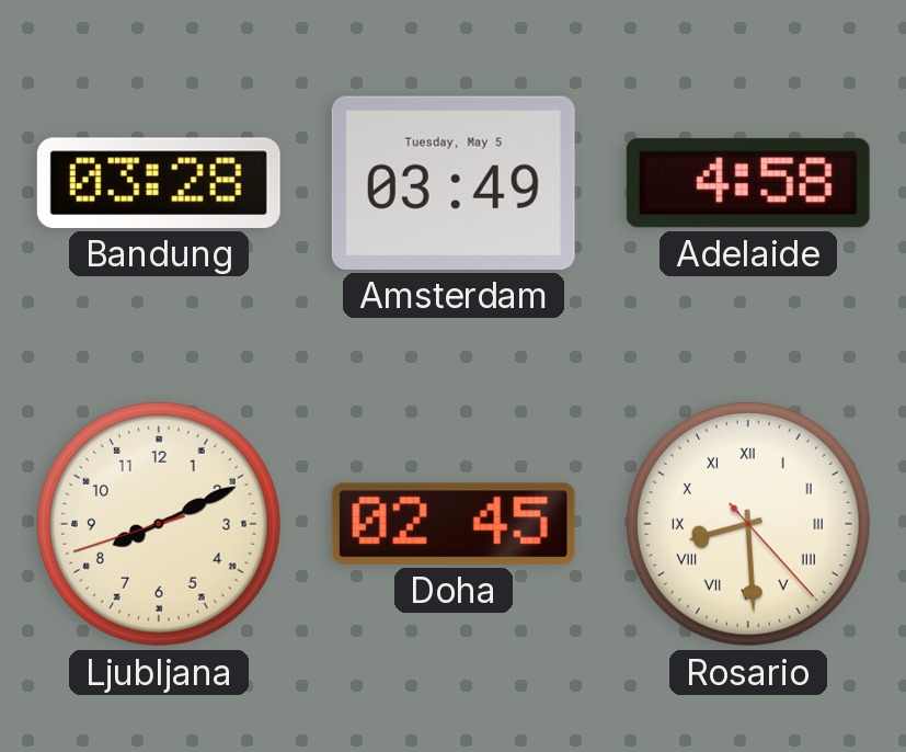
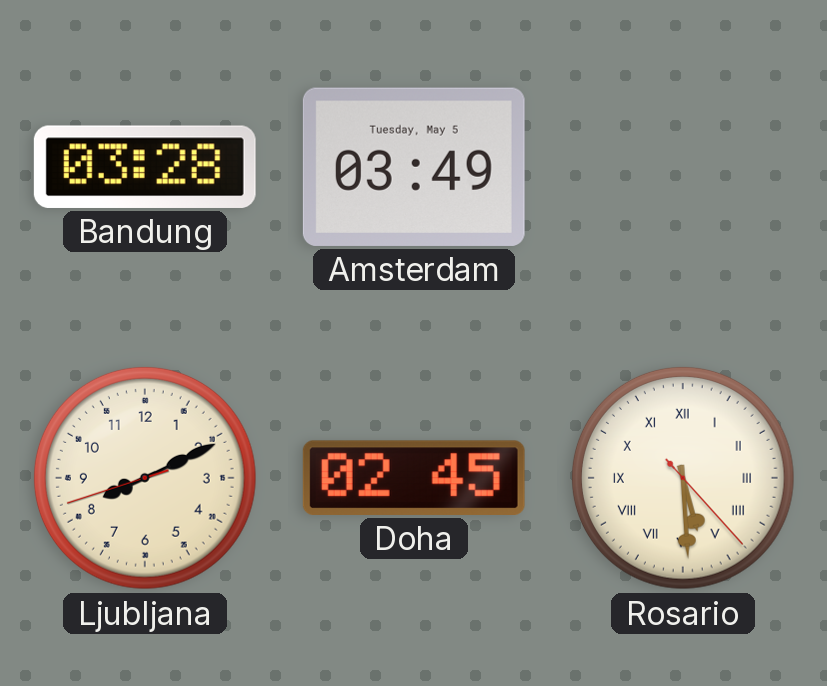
Adelaide: 4:58 -> none
Rosario: 8:29 -> 5:29
